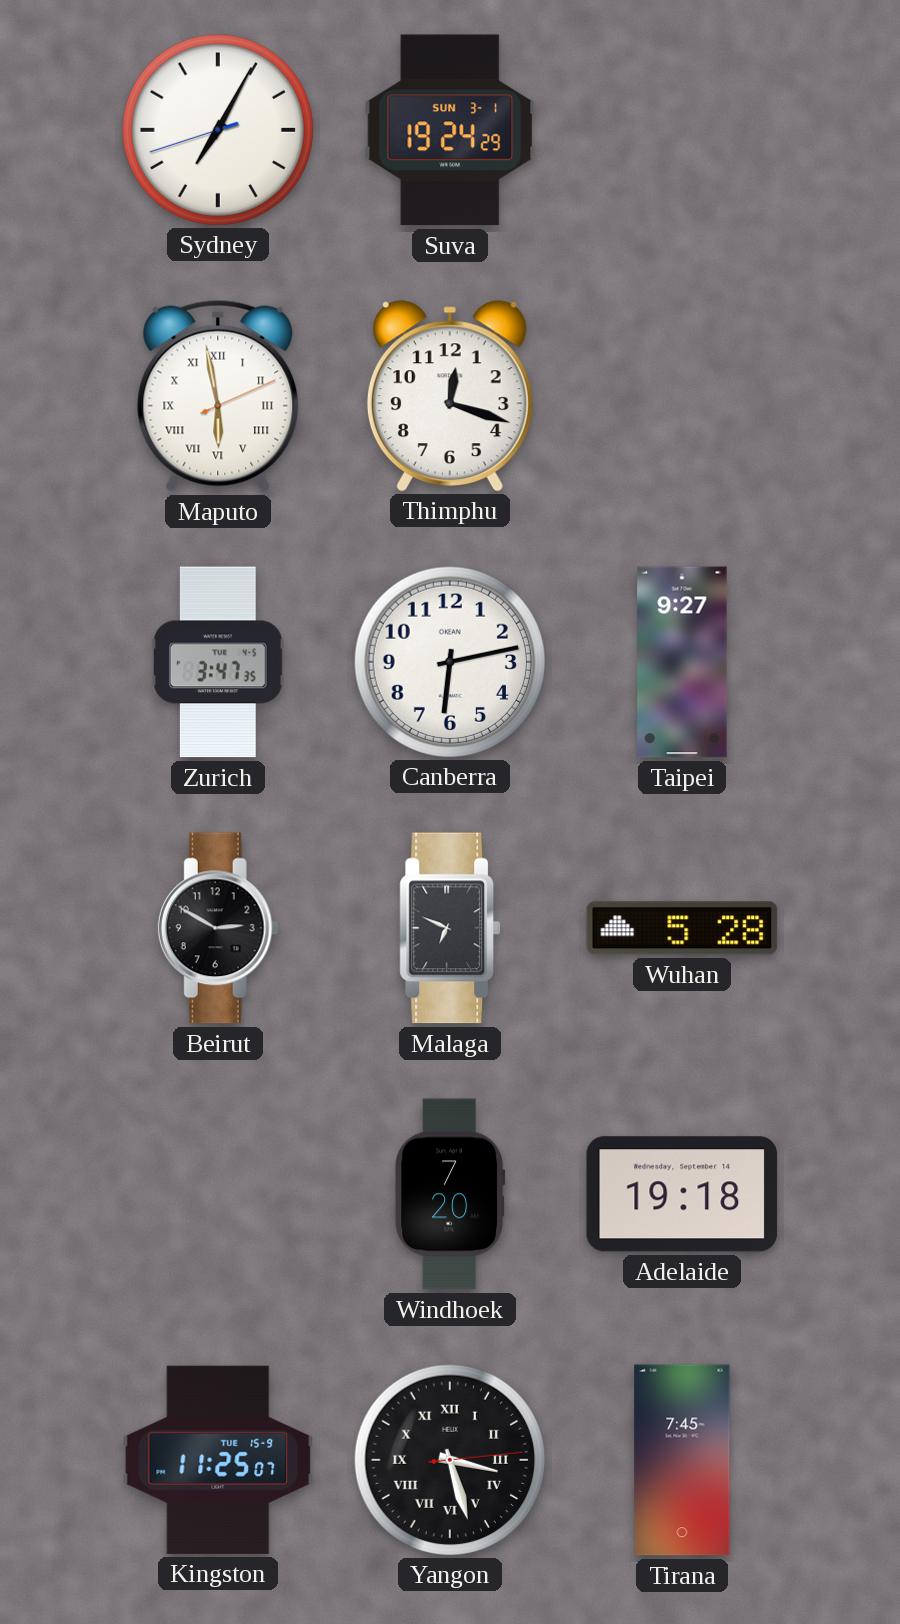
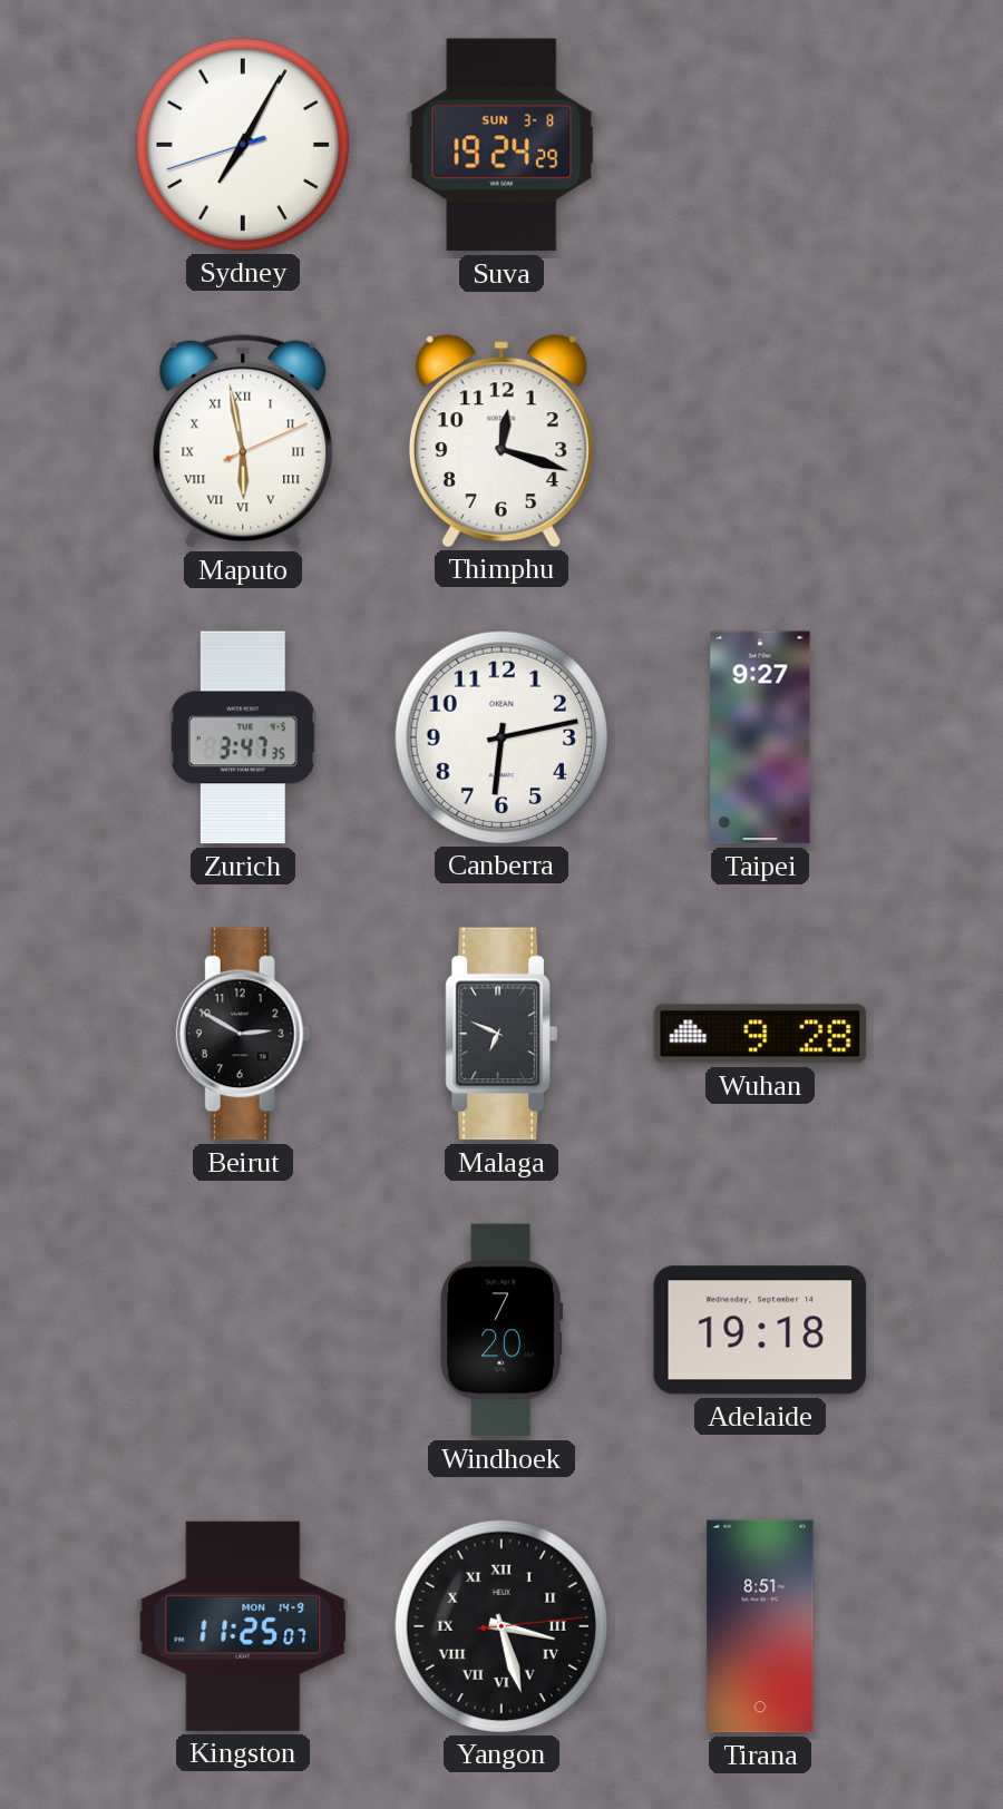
Suva date: SUN 3-1 -> SUN 3-8
Wuhan: 5:28 -> 9:28
Kingston date: TUE 15-9 -> MON 14-9
Tirana: 7:45 -> 8:51
